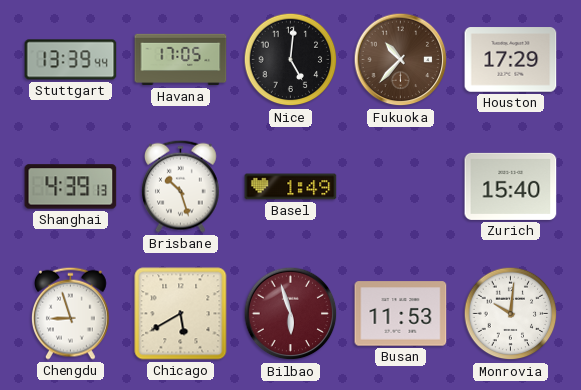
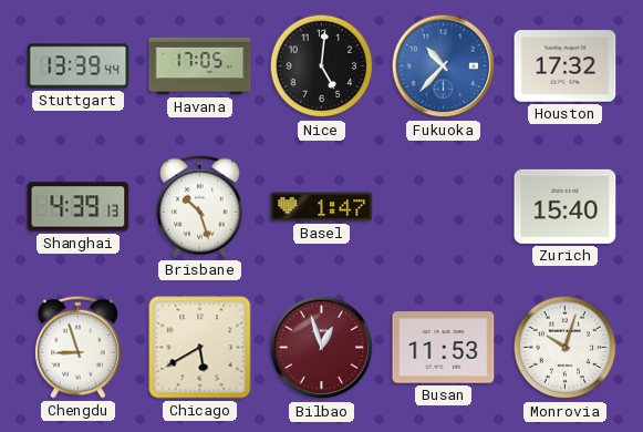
Fukuoka dial: brown -> blue
Houston: 17:29 -> 17:32
Basel: 1:49 -> 1:47
Bilbao: 5:57 -> 12:57
Monrovia: 10:01 -> 10:03
